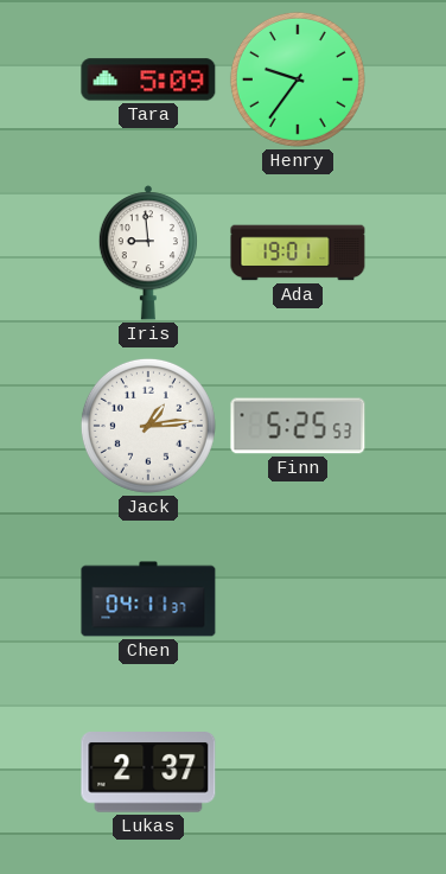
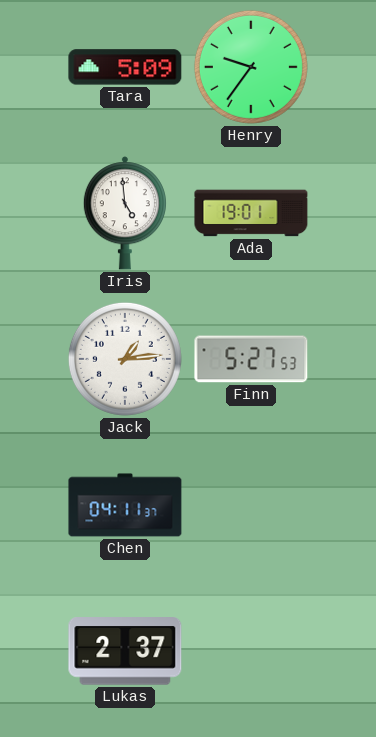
Iris: 8:59 -> 4:59
Finn: 5:25 -> 5:27
